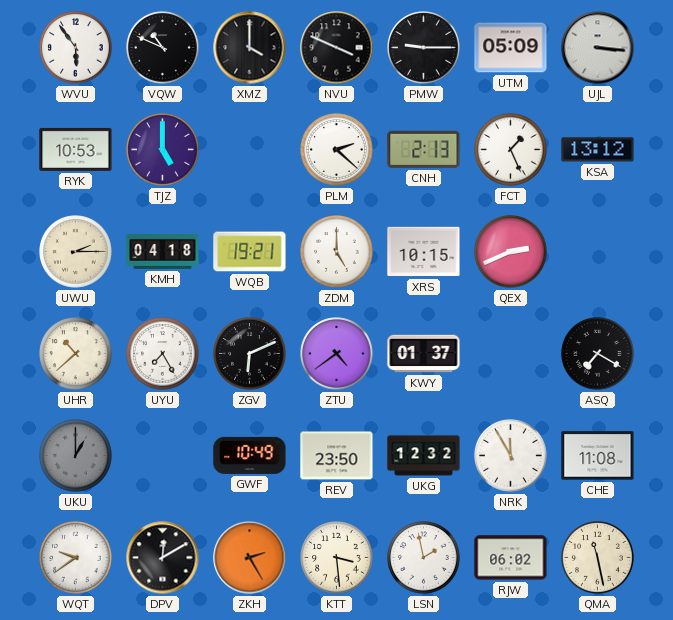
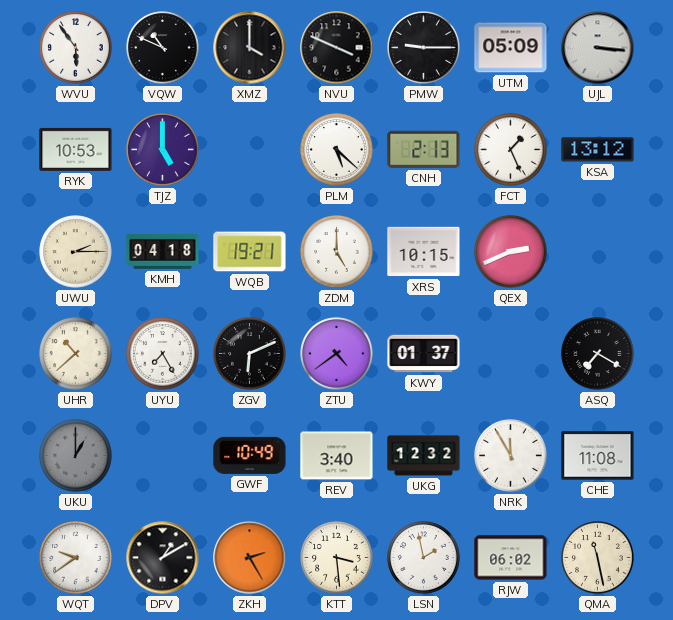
PLM: 2:22 -> 5:22
REV: 23:50 -> 3:40
DPV: 12:10 -> 1:10
